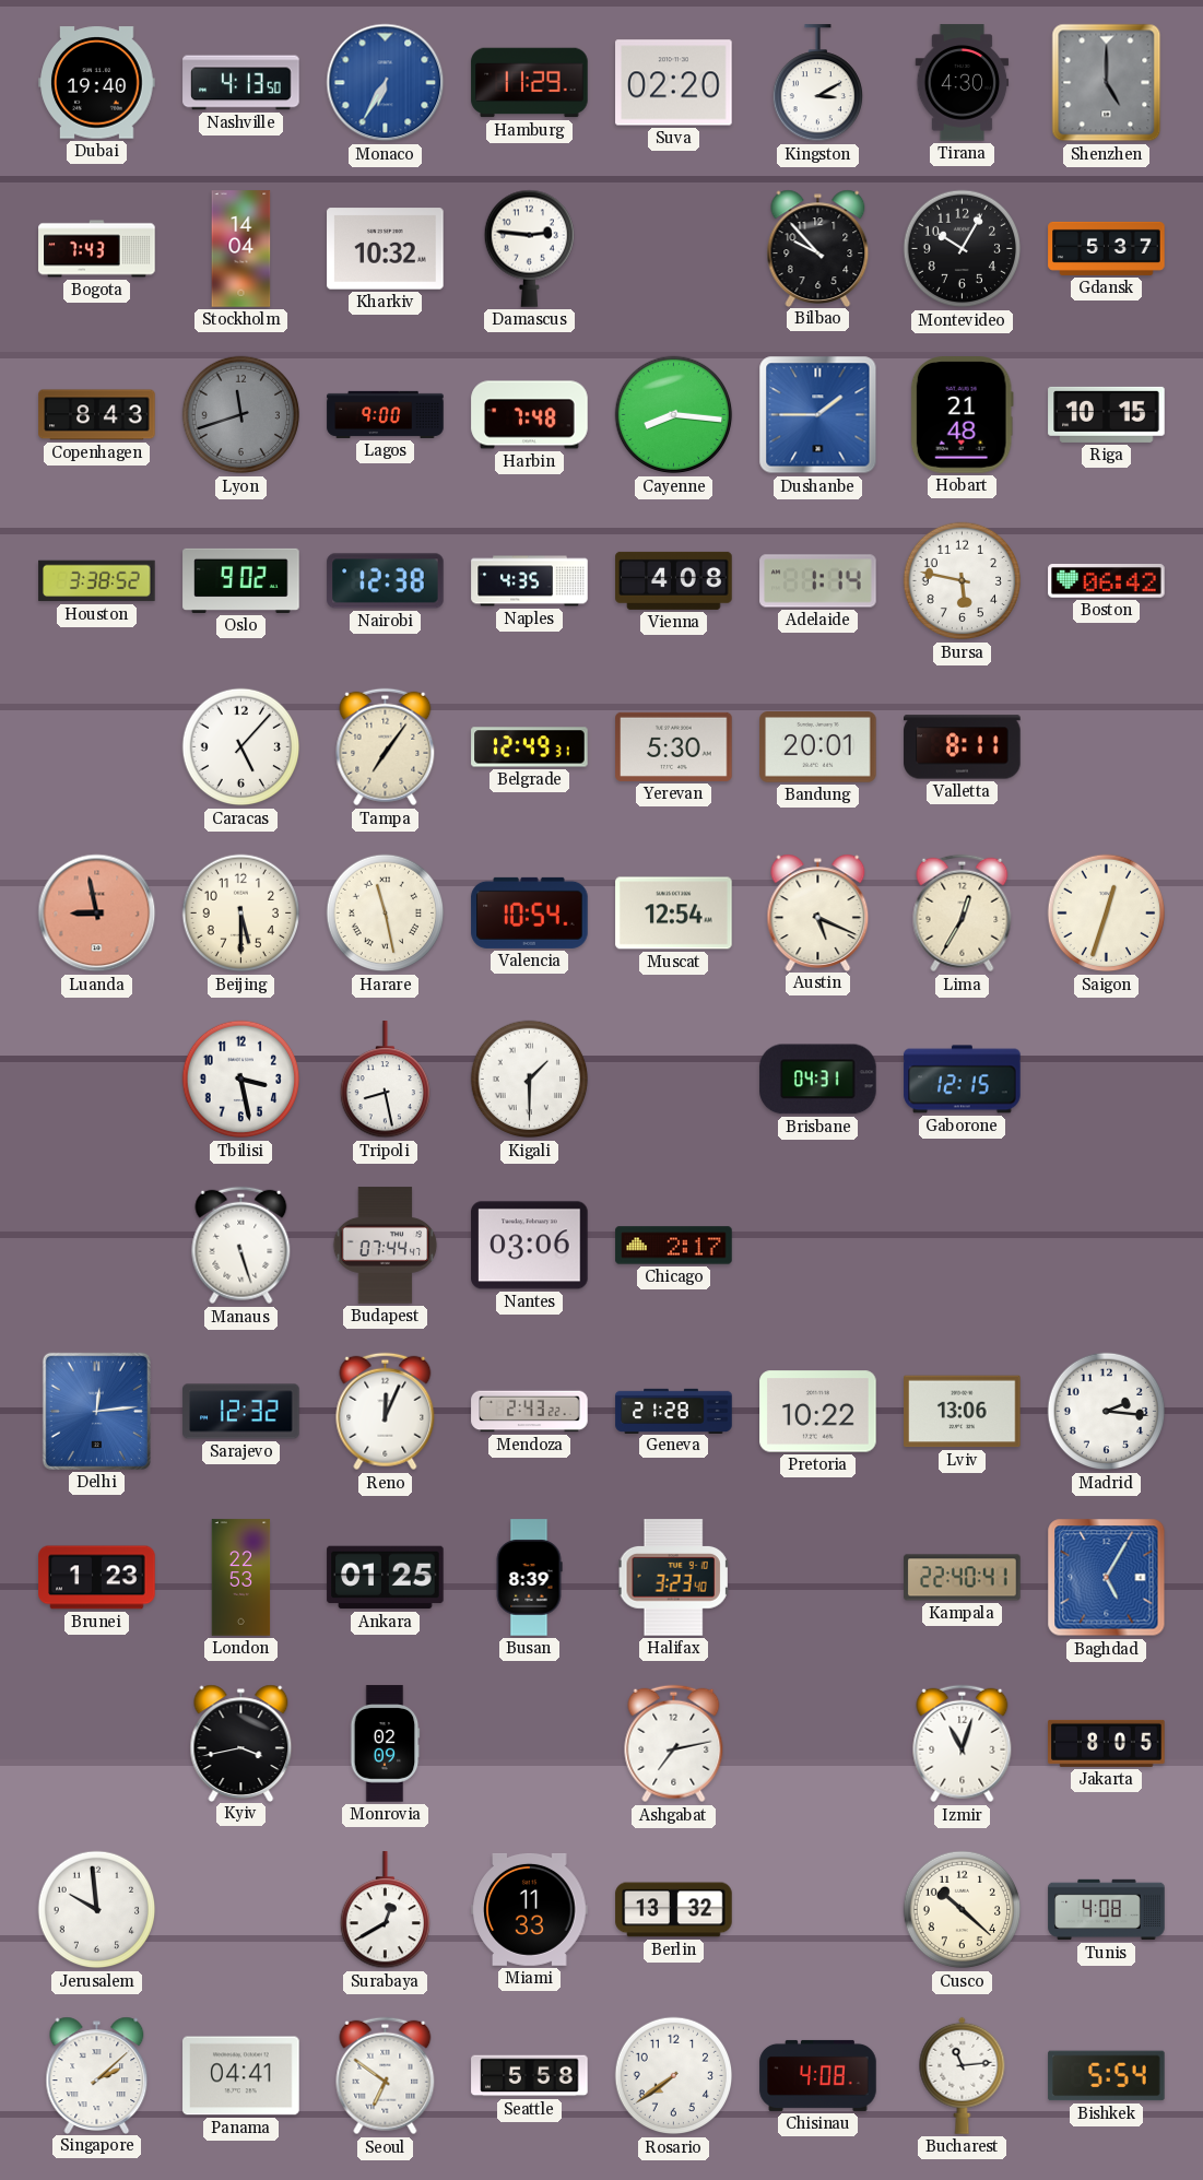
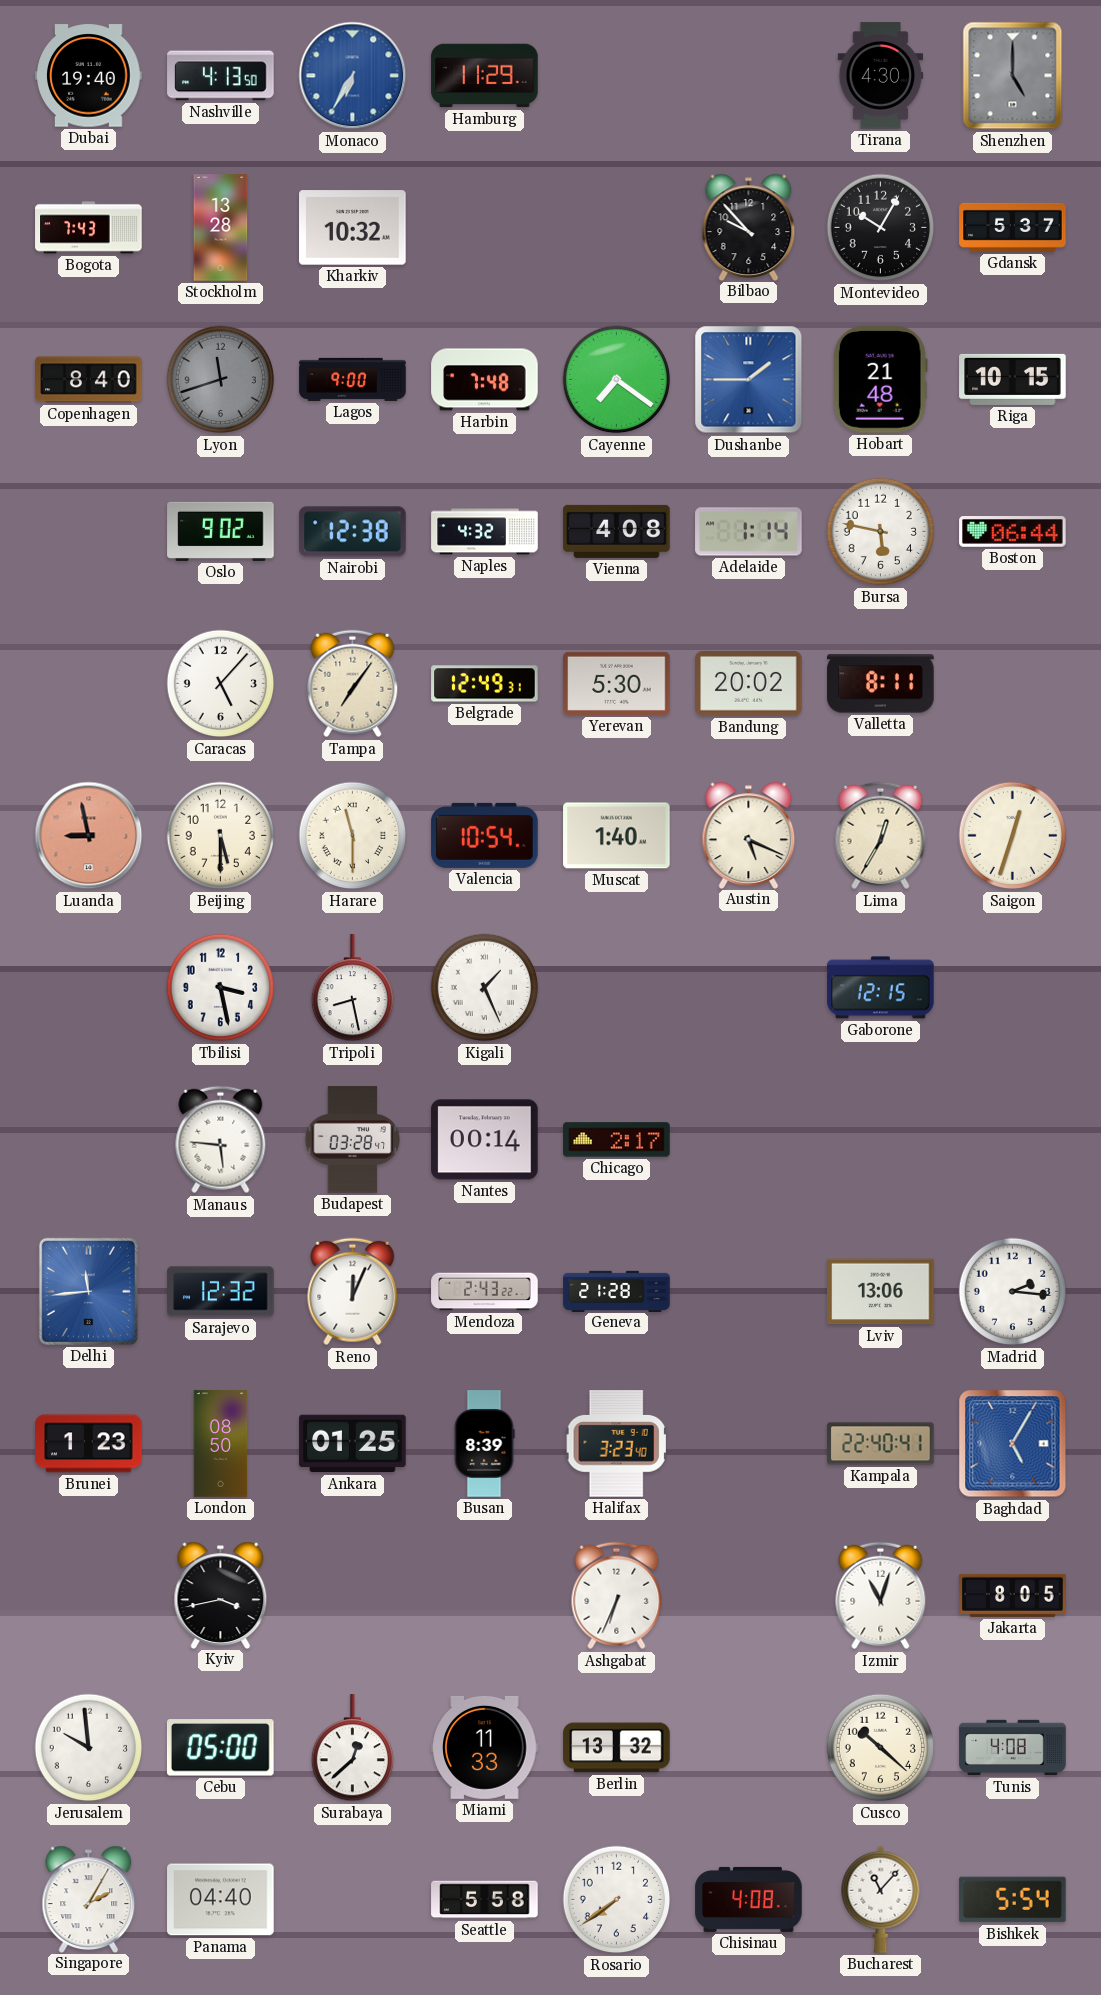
Suva: 02:20 -> none
Kingston: 3:10 -> none
Stockholm: 14:04 -> 13:28
Damascus: 2:46 -> none
Copenhagen: 8:43 -> 8:40
Cayenne: 8:16 -> 7:21
Houston: 3:38 -> none
Naples: 4:35 -> 4:32
Boston: 06:42 -> 06:44
Bandung: 20:01 -> 20:02
Harare: 11:28 -> 11:30
Muscat: 12:54 -> 1:40
Kigali: 1:30 -> 1:26
Brisbane: 04:31 -> none
Manaus: 5:27 -> 5:46
Budapest: 07:44 -> 03:28
Nantes: 03:06 -> 00:14
Delhi: 12:14 -> 11:44
Pretoria: 10:22 -> none
London: 22:53 -> 08:50
Monrovia: 02:09 -> none
Ashgabat: 7:13 -> 6:34
Cebu: none -> 05:00
Surabaya: 12:40 -> 12:38
Singapore: 2:08 -> 2:05
Panama: 04:41 -> 04:40
Seoul: 6:51 -> none
Bucharest: 11:14 -> 11:07
